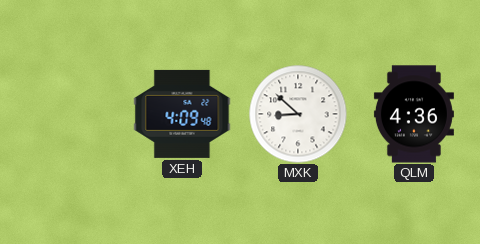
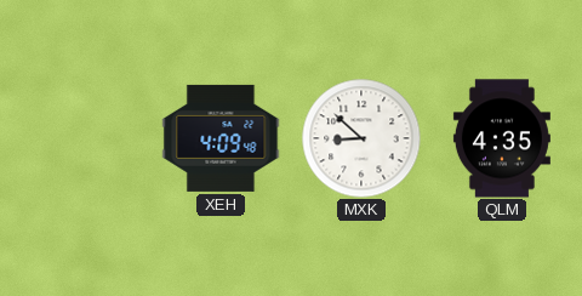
QLM: 4:36 -> 4:35
